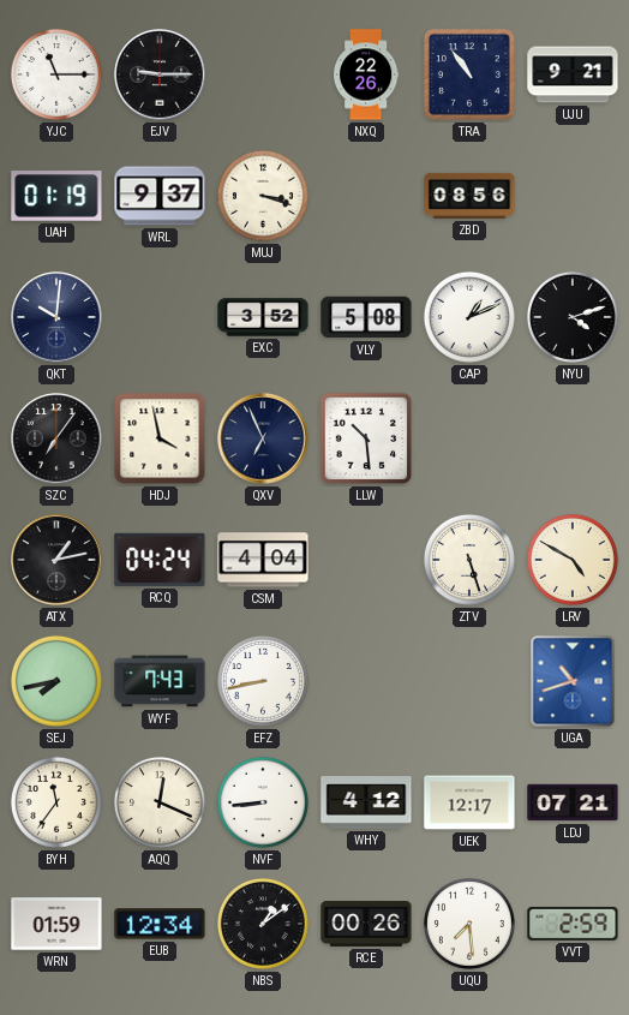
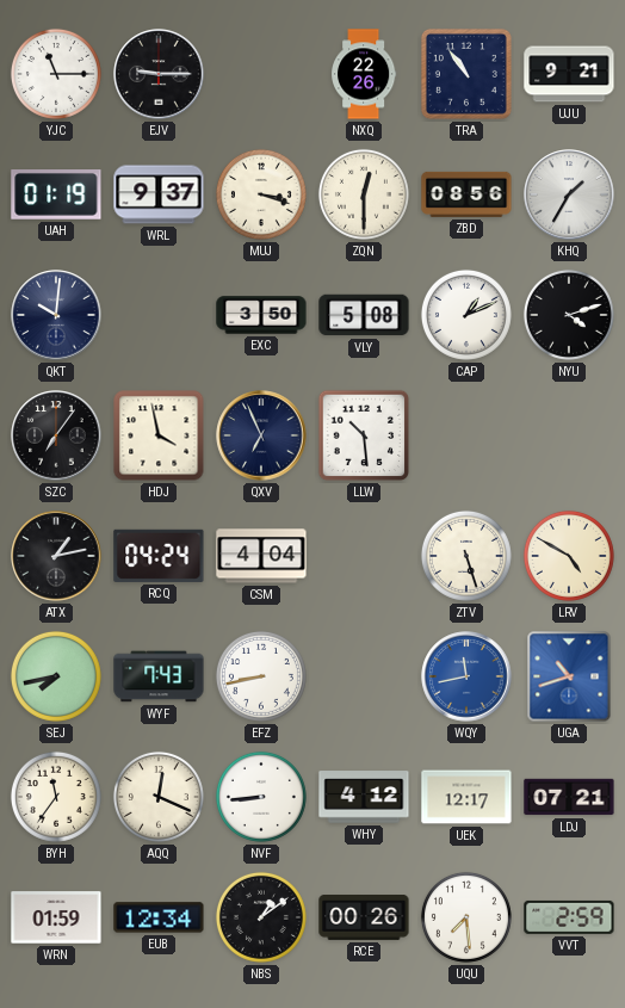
ZQN: none -> 12:30
KHQ: none -> 1:35
EXC: 3:52 -> 3:50
WQY: none -> 11:43
